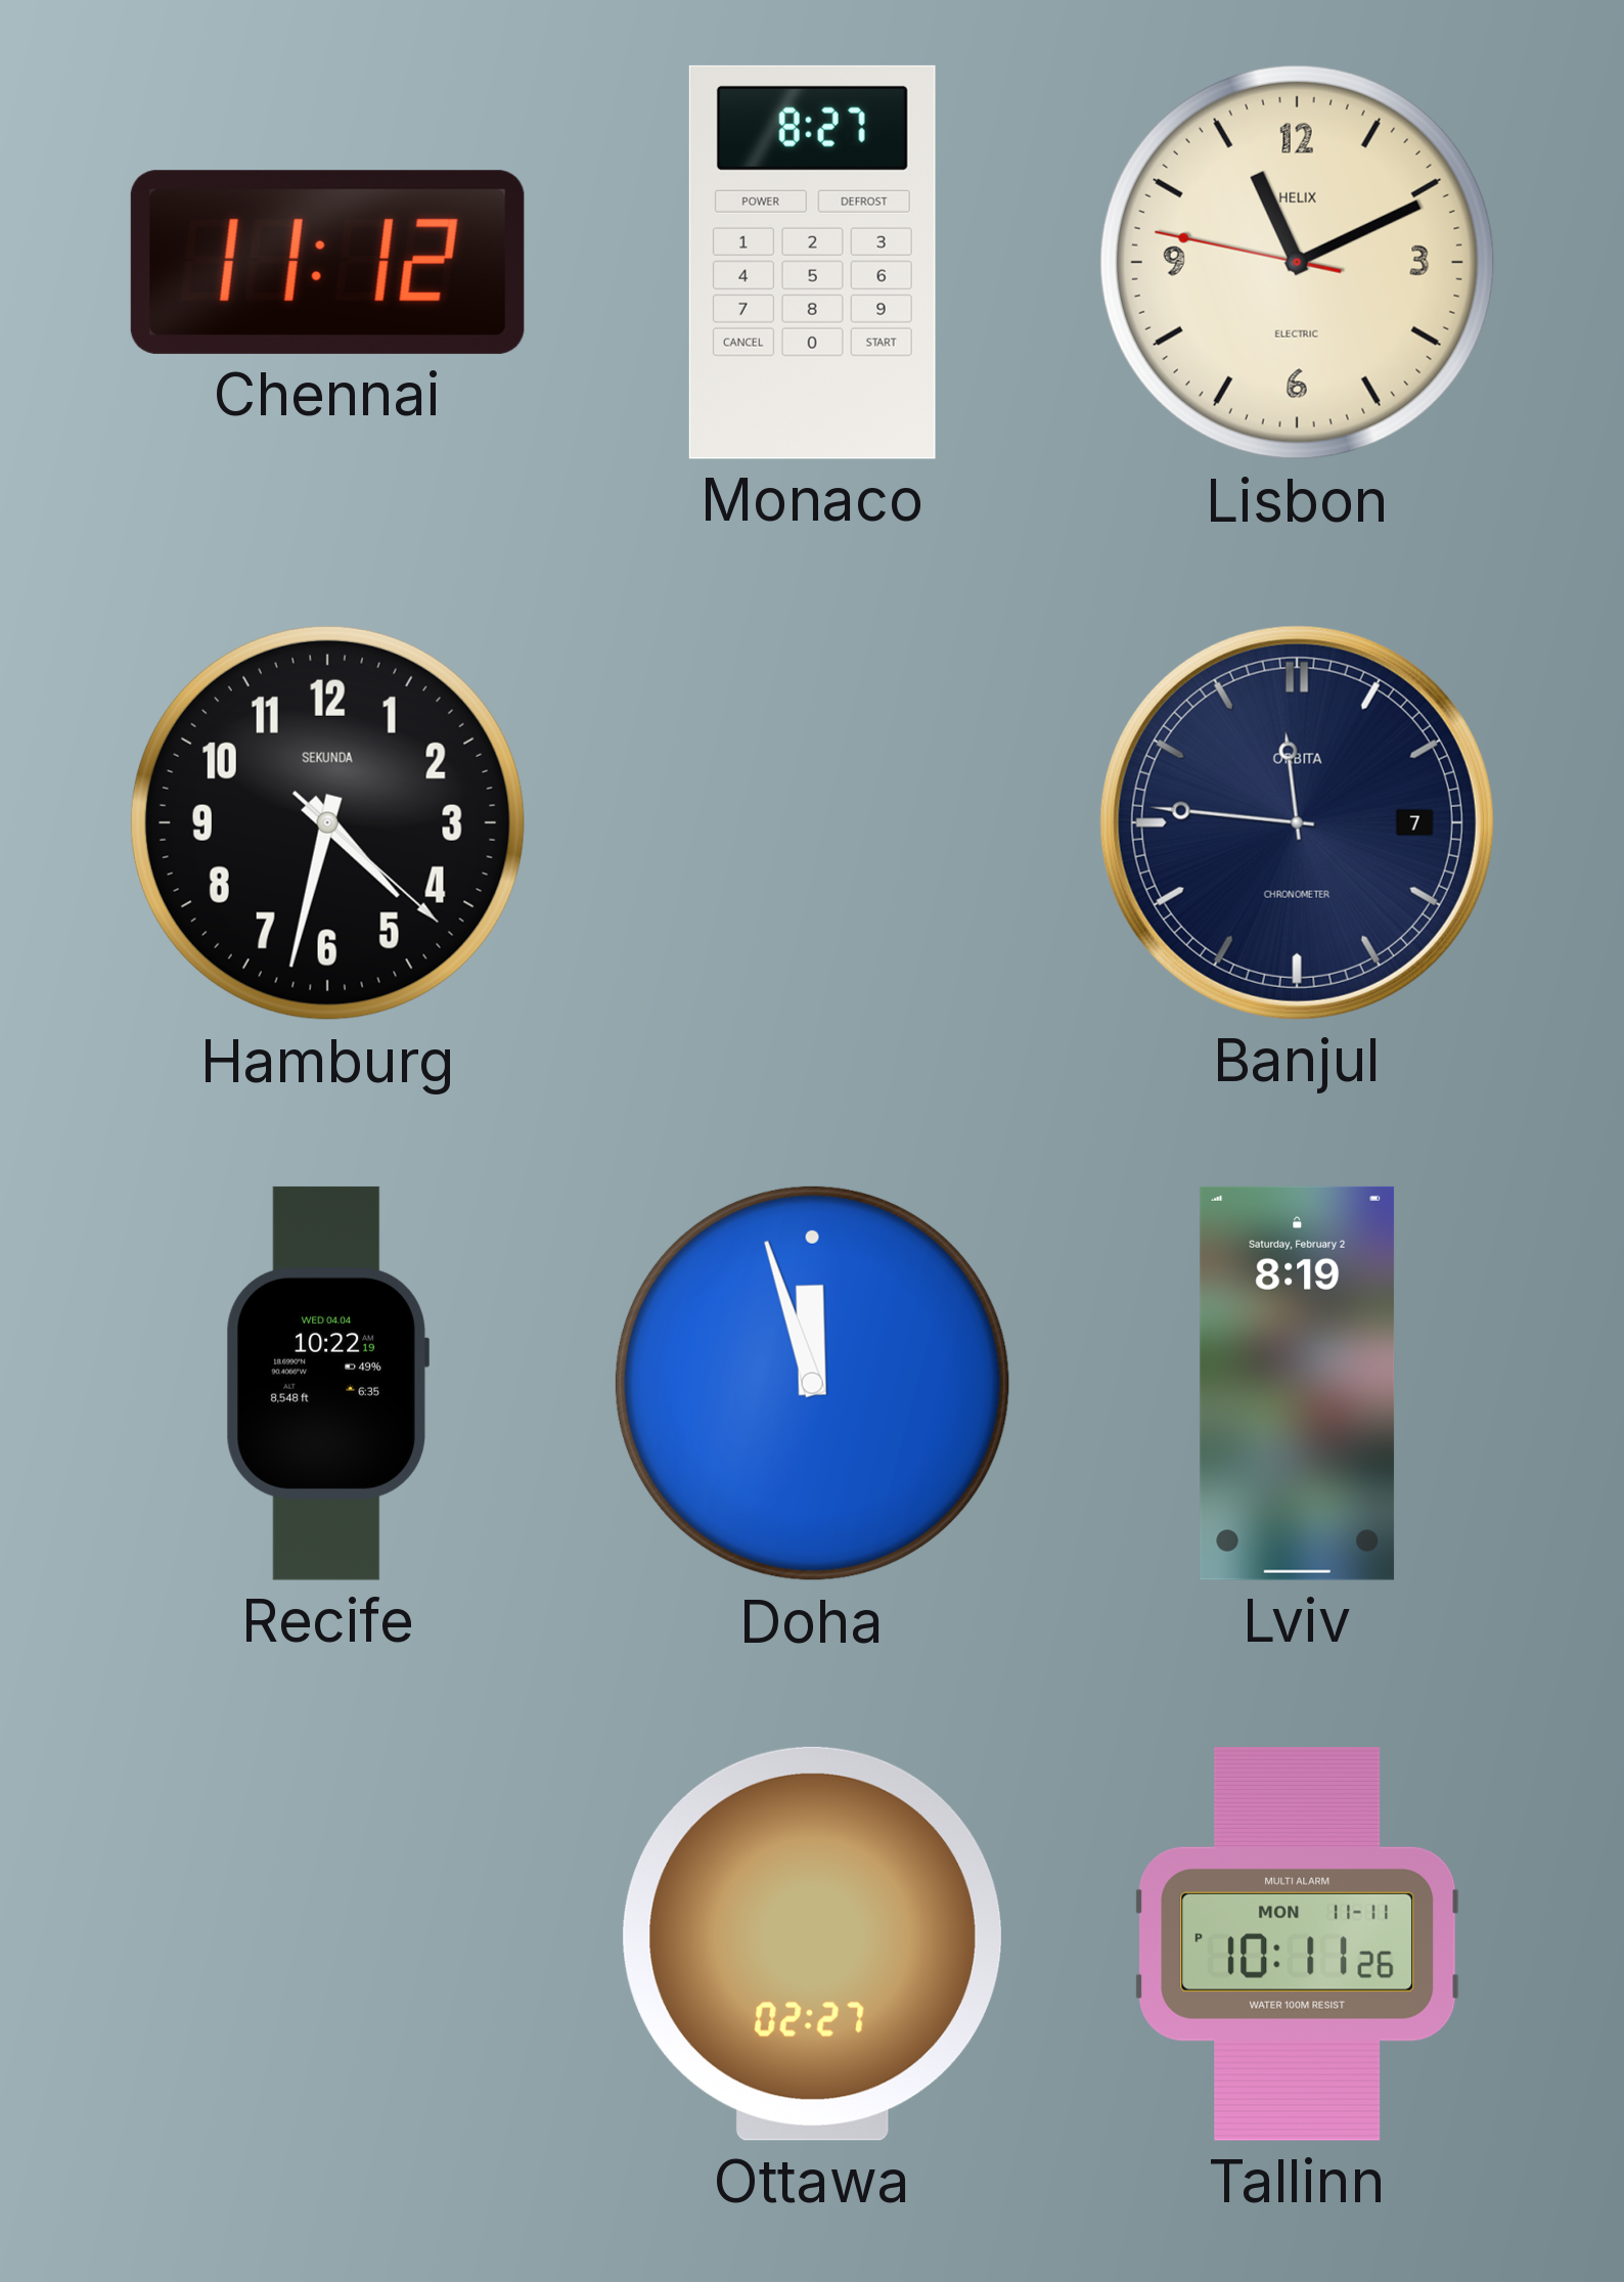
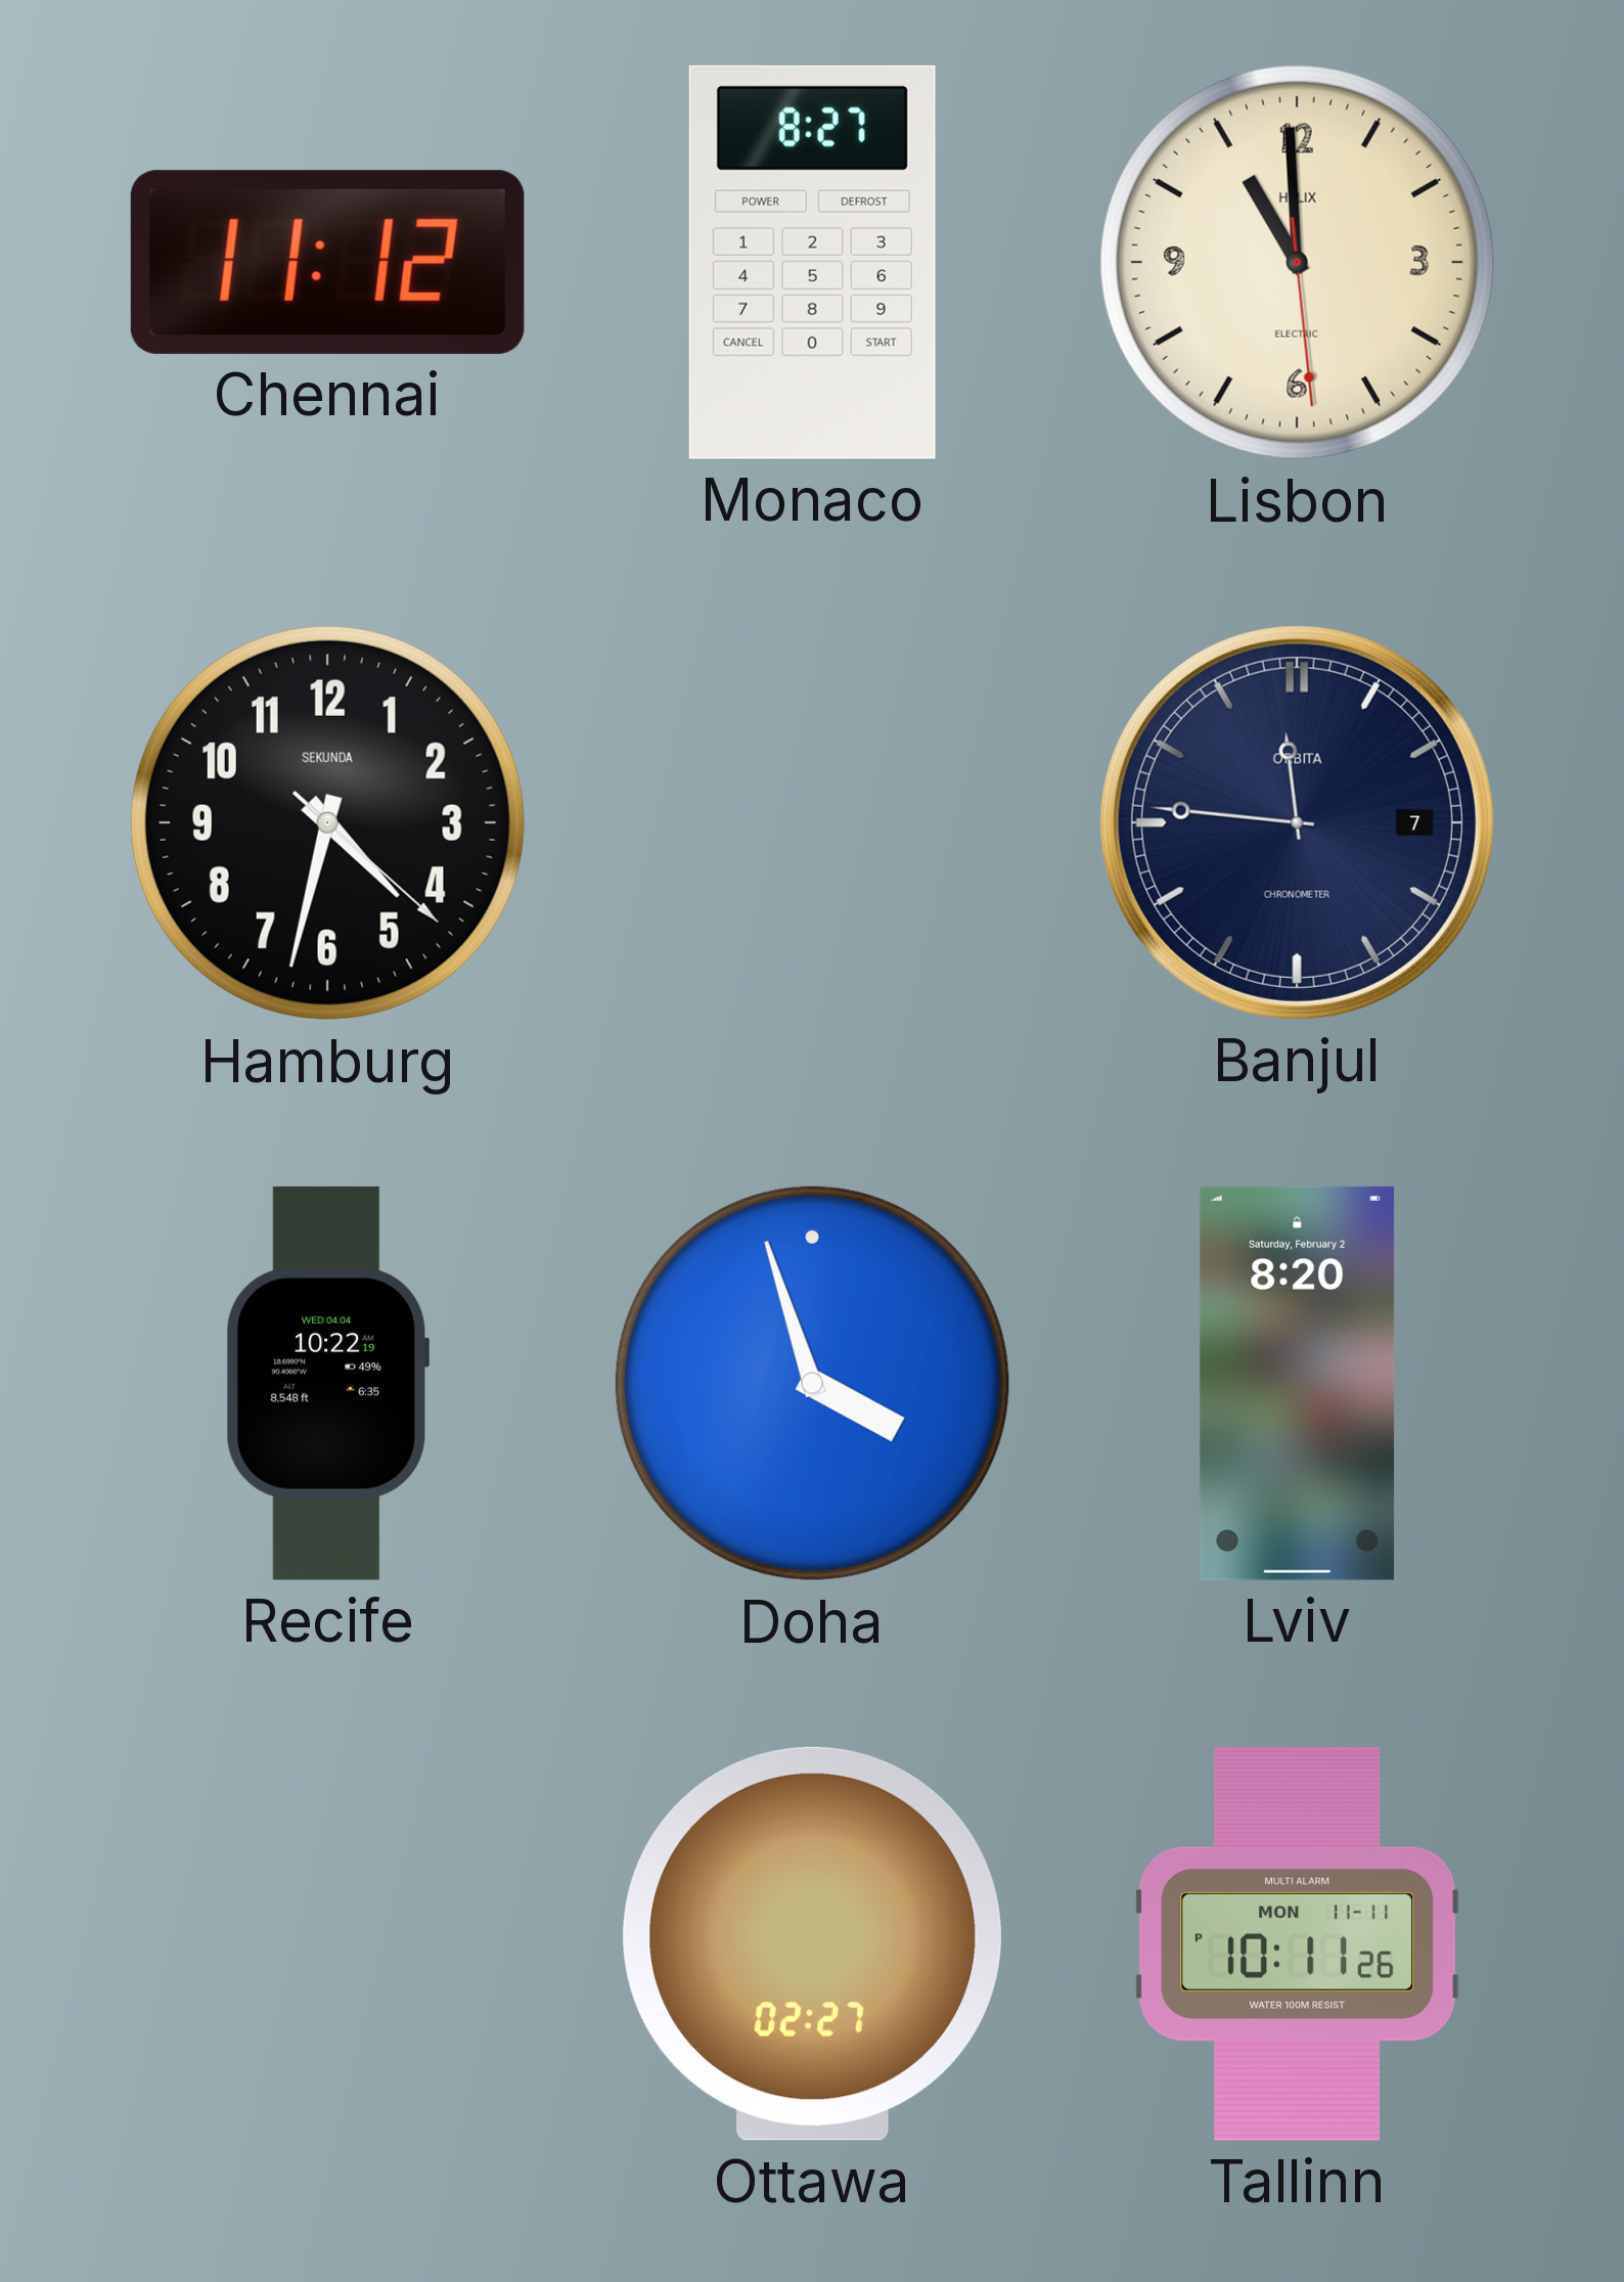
Lisbon: 11:10 -> 10:59
Doha: 11:57 -> 3:57
Lviv: 8:19 -> 8:20
